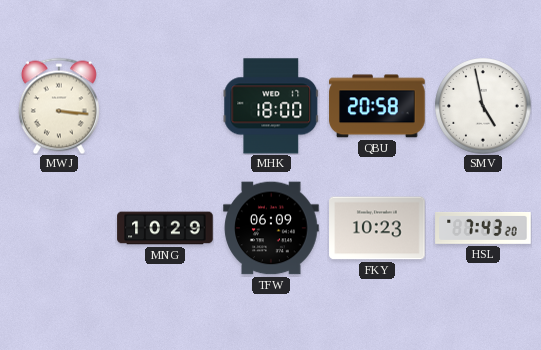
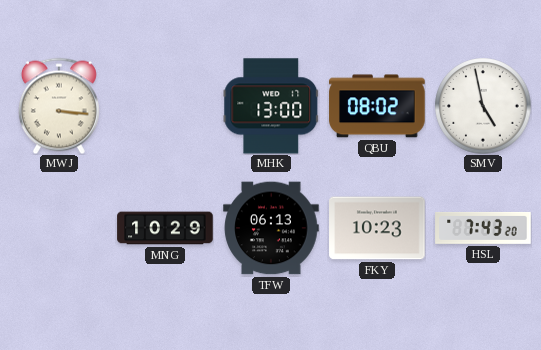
MHK: 18:00 -> 13:00
QBU: 20:58 -> 08:02
TFW: 06:09 -> 06:13
